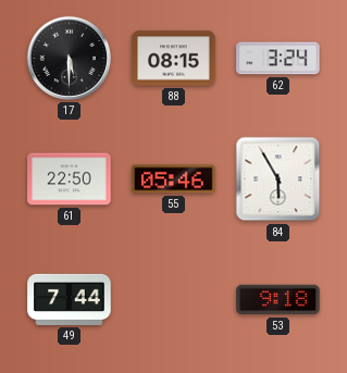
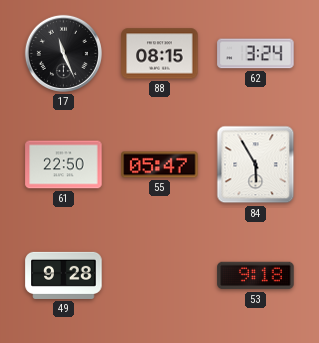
17: 5:30 -> 11:26
55: 05:46 -> 05:47
49: 7:44 -> 9:28
